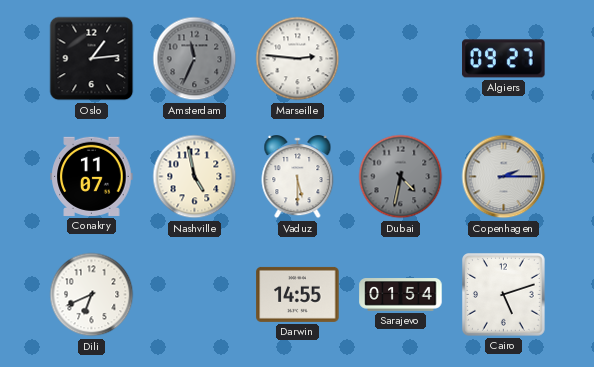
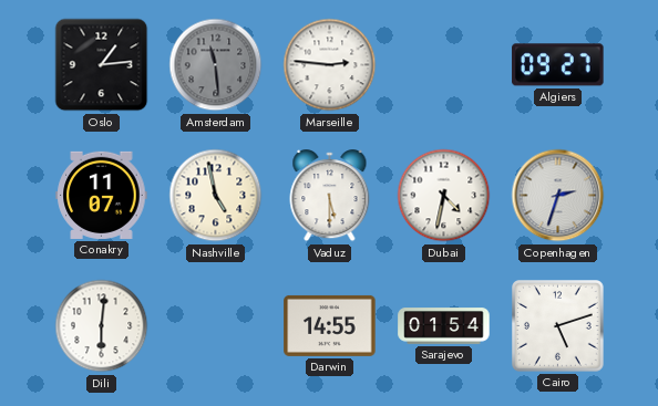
Amsterdam: 11:34 -> 11:29
Dubai dial: grey -> white
Copenhagen: 2:15 -> 2:33
Dili: 6:41 -> 6:01
